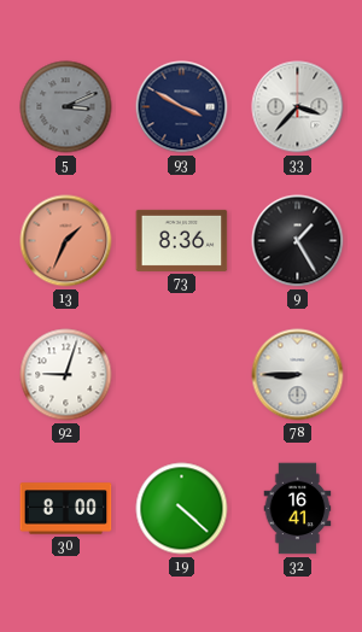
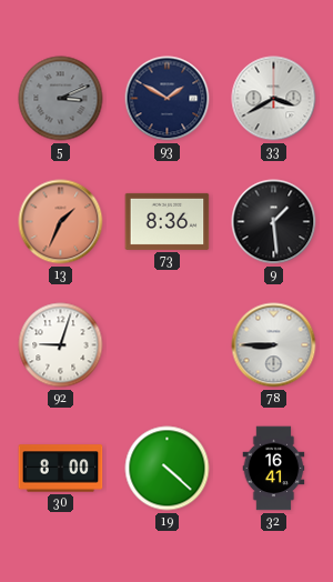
93: 3:50 -> 1:50
33: 3:37 -> 3:40
9: 1:25 -> 1:29
